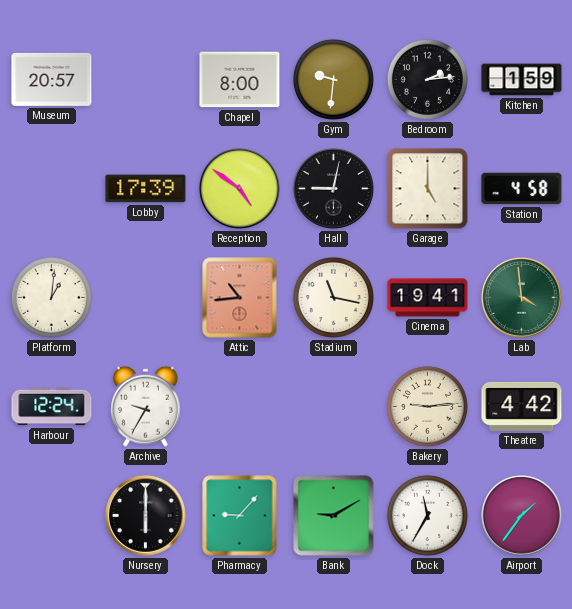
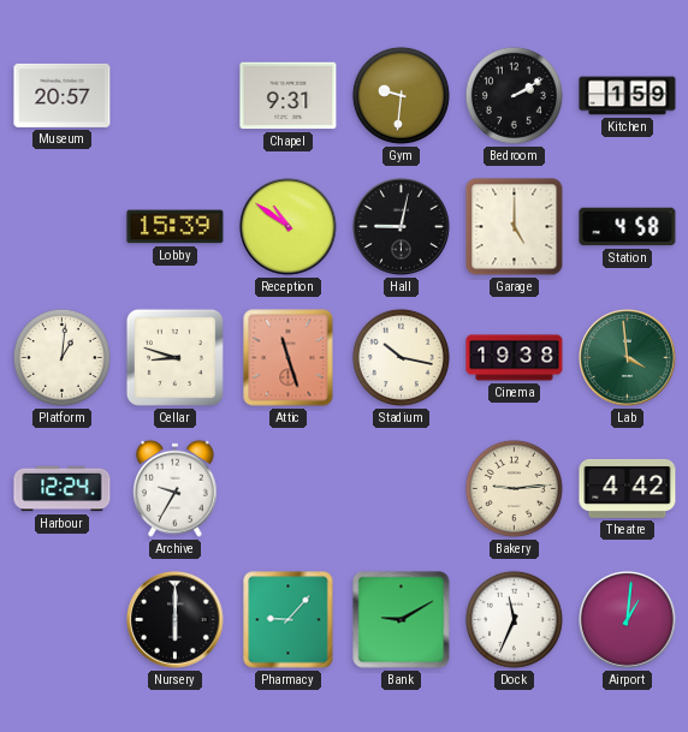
Chapel: 8:00 -> 9:31
Bedroom: 2:14 -> 2:10
Lobby: 17:39 -> 15:39
Reception: 4:51 -> 10:51
Cellar: none -> 8:48
Attic: 10:44 -> 11:27
Stadium: 11:17 -> 10:17
Cinema: 19:41 -> 19:38
Dock: 11:35 -> 11:34
Airport: 1:36 -> 1:01
